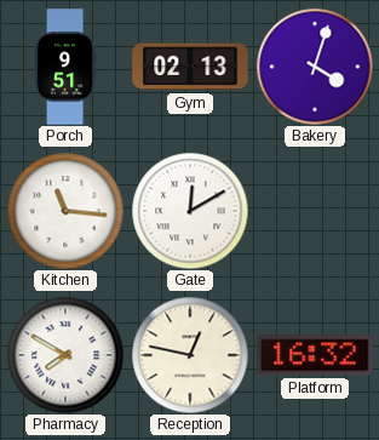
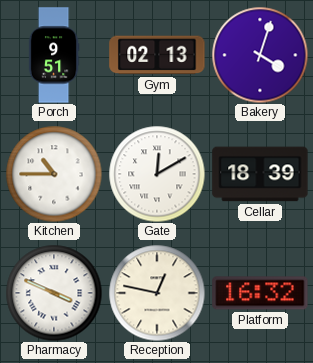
Kitchen: 11:16 -> 10:45
Cellar: none -> 18:39
Pharmacy: 7:50 -> 3:49
